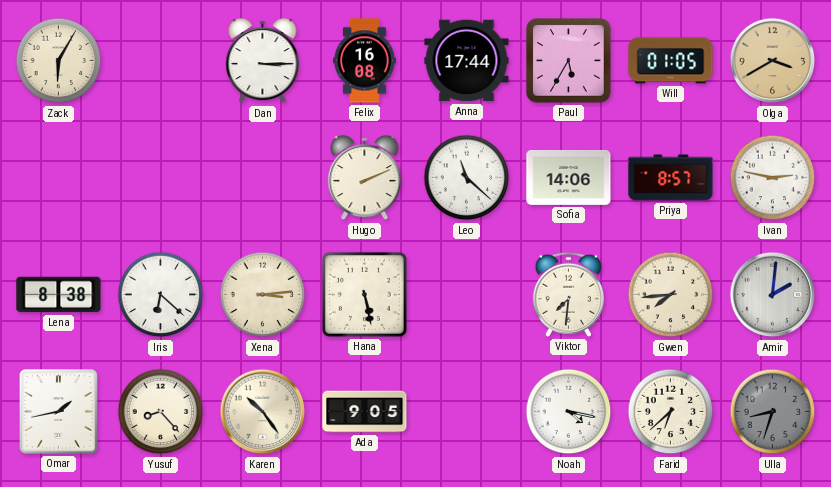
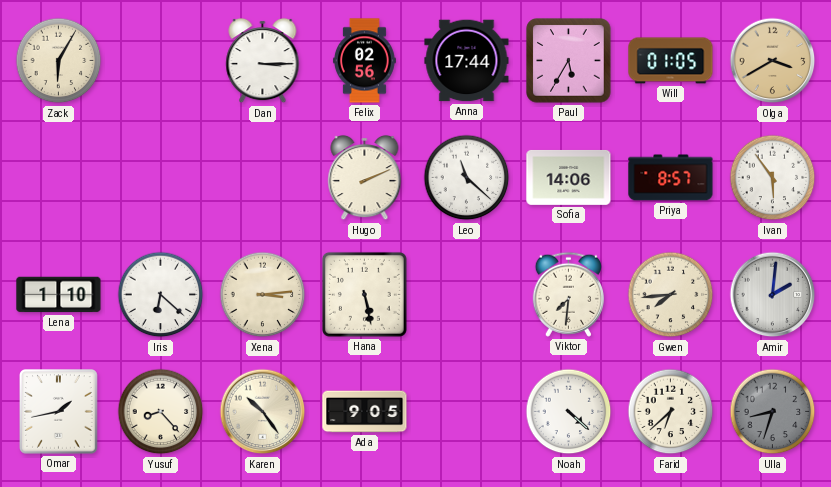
Felix: 16:08 -> 02:56
Ivan: 2:47 -> 5:54
Lena: 8:38 -> 1:10
Noah: 4:17 -> 4:22
